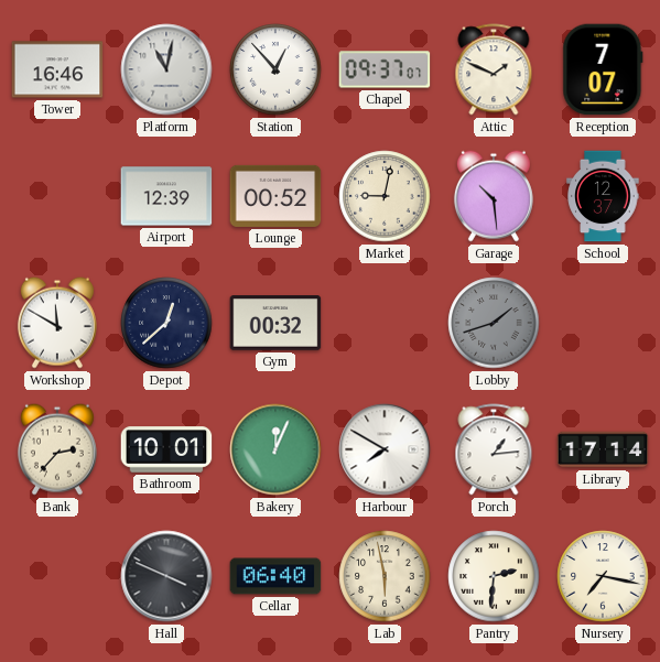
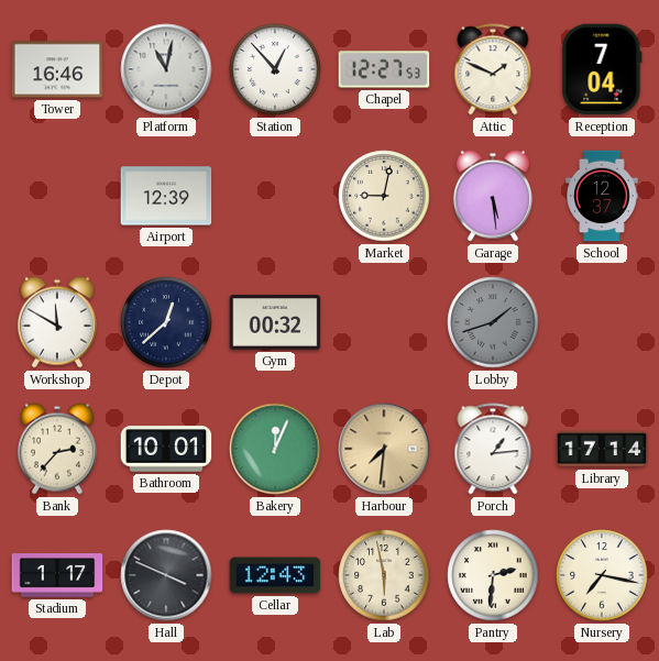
Chapel: 09:37 -> 12:27
Reception: 7:07 -> 7:04
Lounge: 00:52 -> none
Garage: 10:29 -> 5:29
Harbour: 7:50 -> 7:31
Harbour dial: white -> champagne
Stadium: none -> 1:17
Cellar: 06:40 -> 12:43
